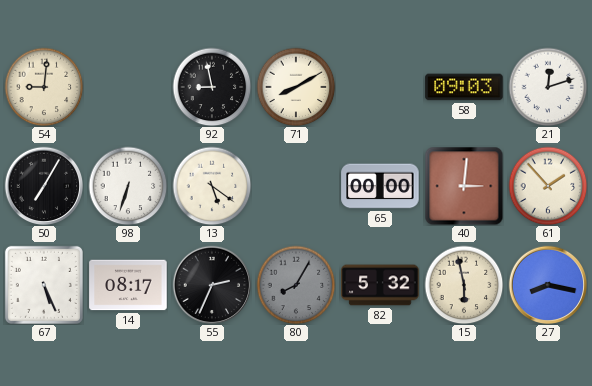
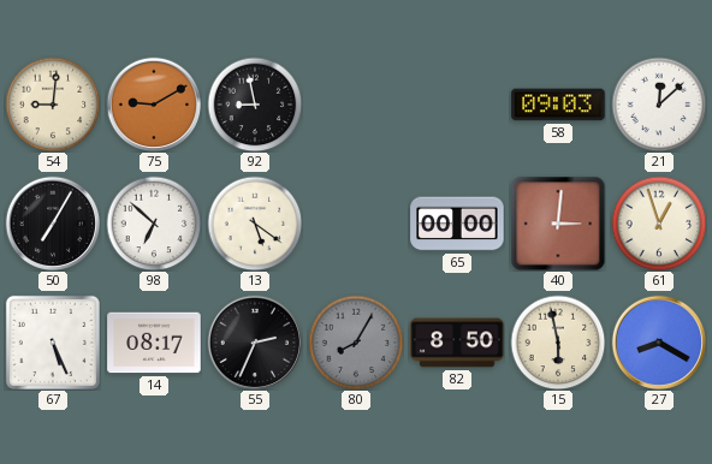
75: none -> 9:10
71: 8:10 -> none
21: 12:12 -> 12:08
98: 6:33 -> 6:52
61: 1:53 -> 12:57
82: 5:32 -> 8:50
27: 8:17 -> 8:20
